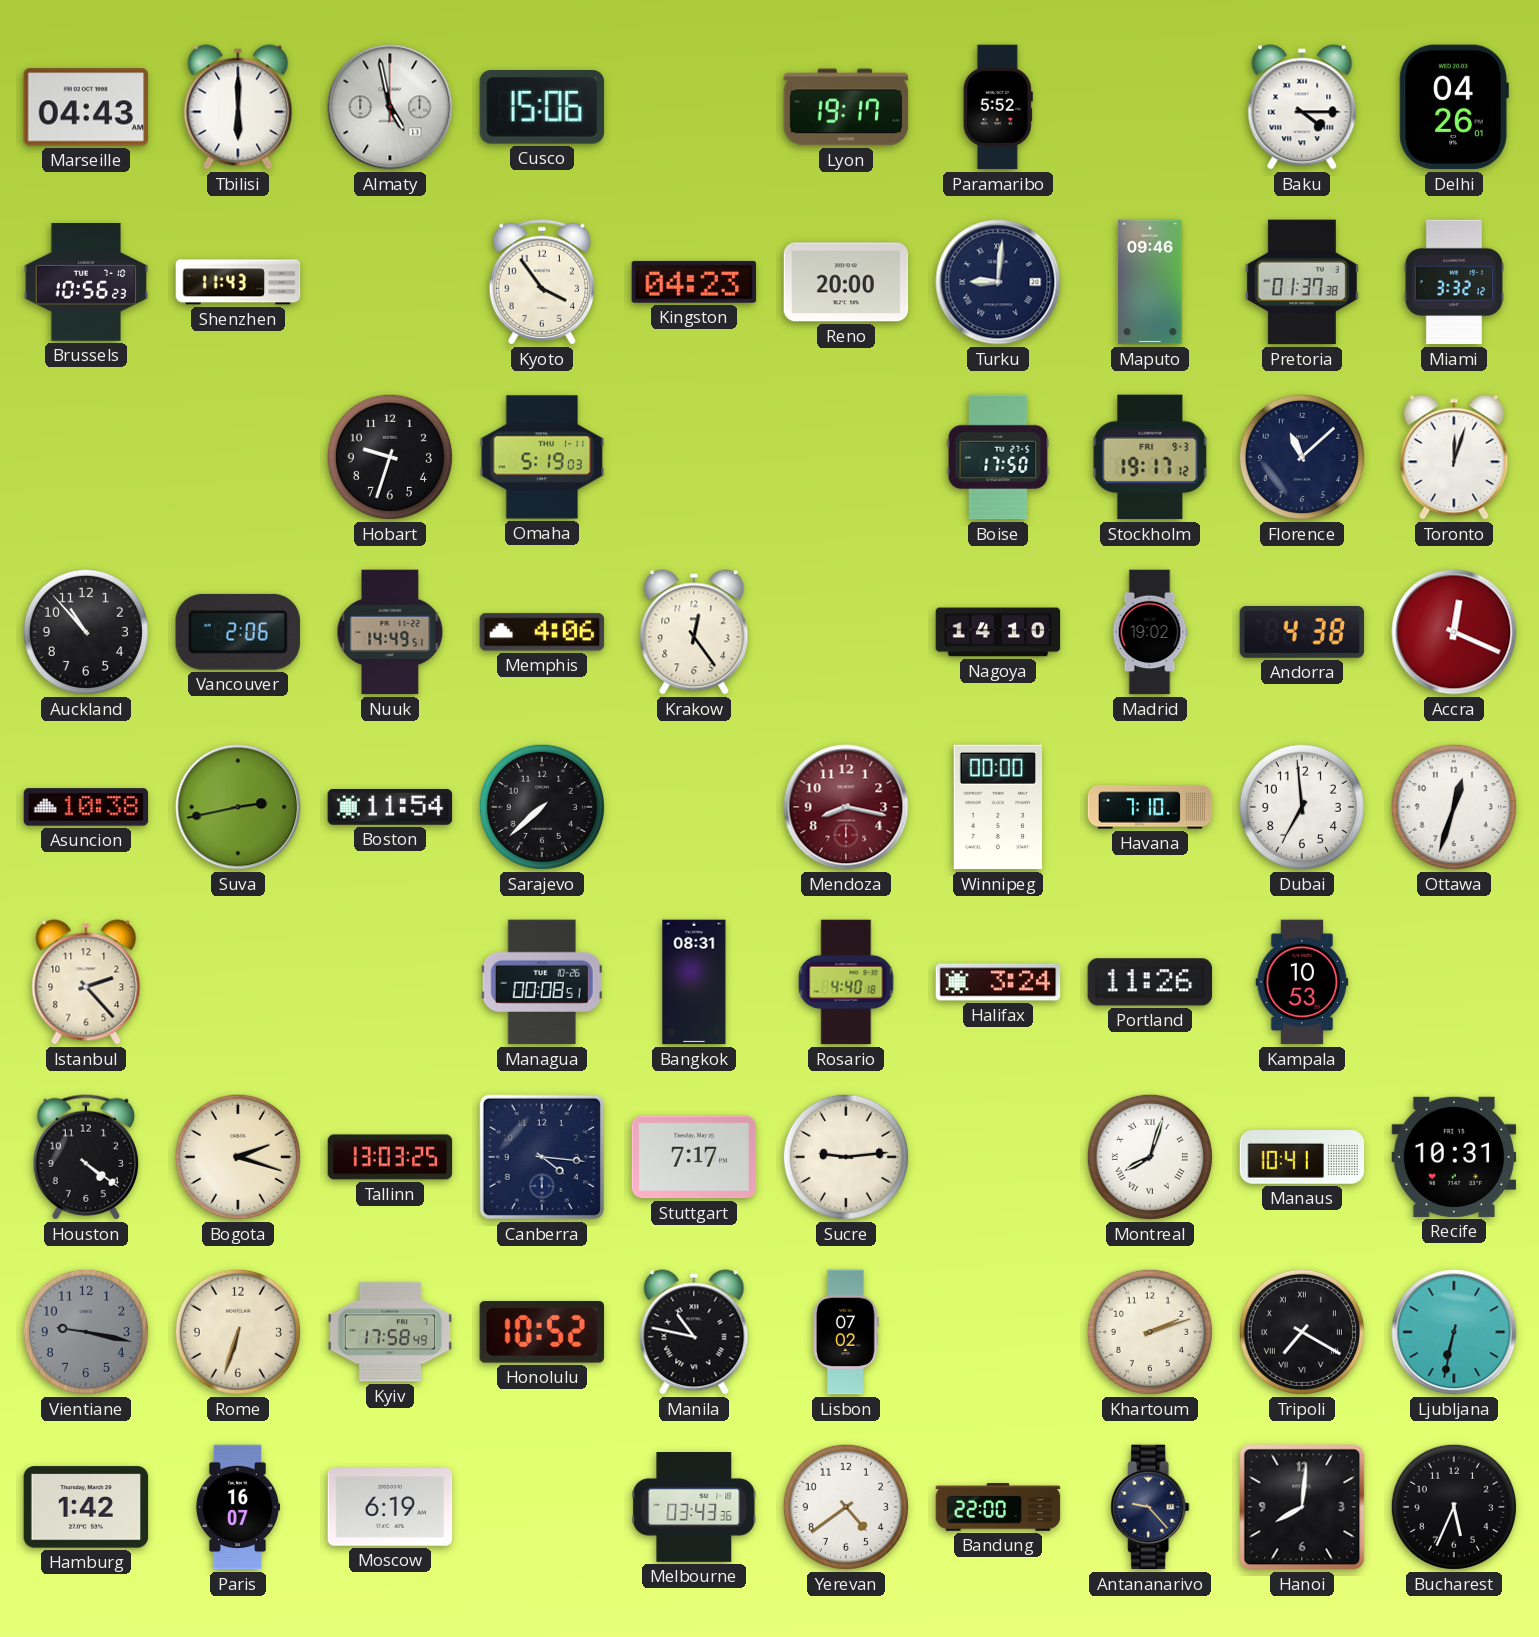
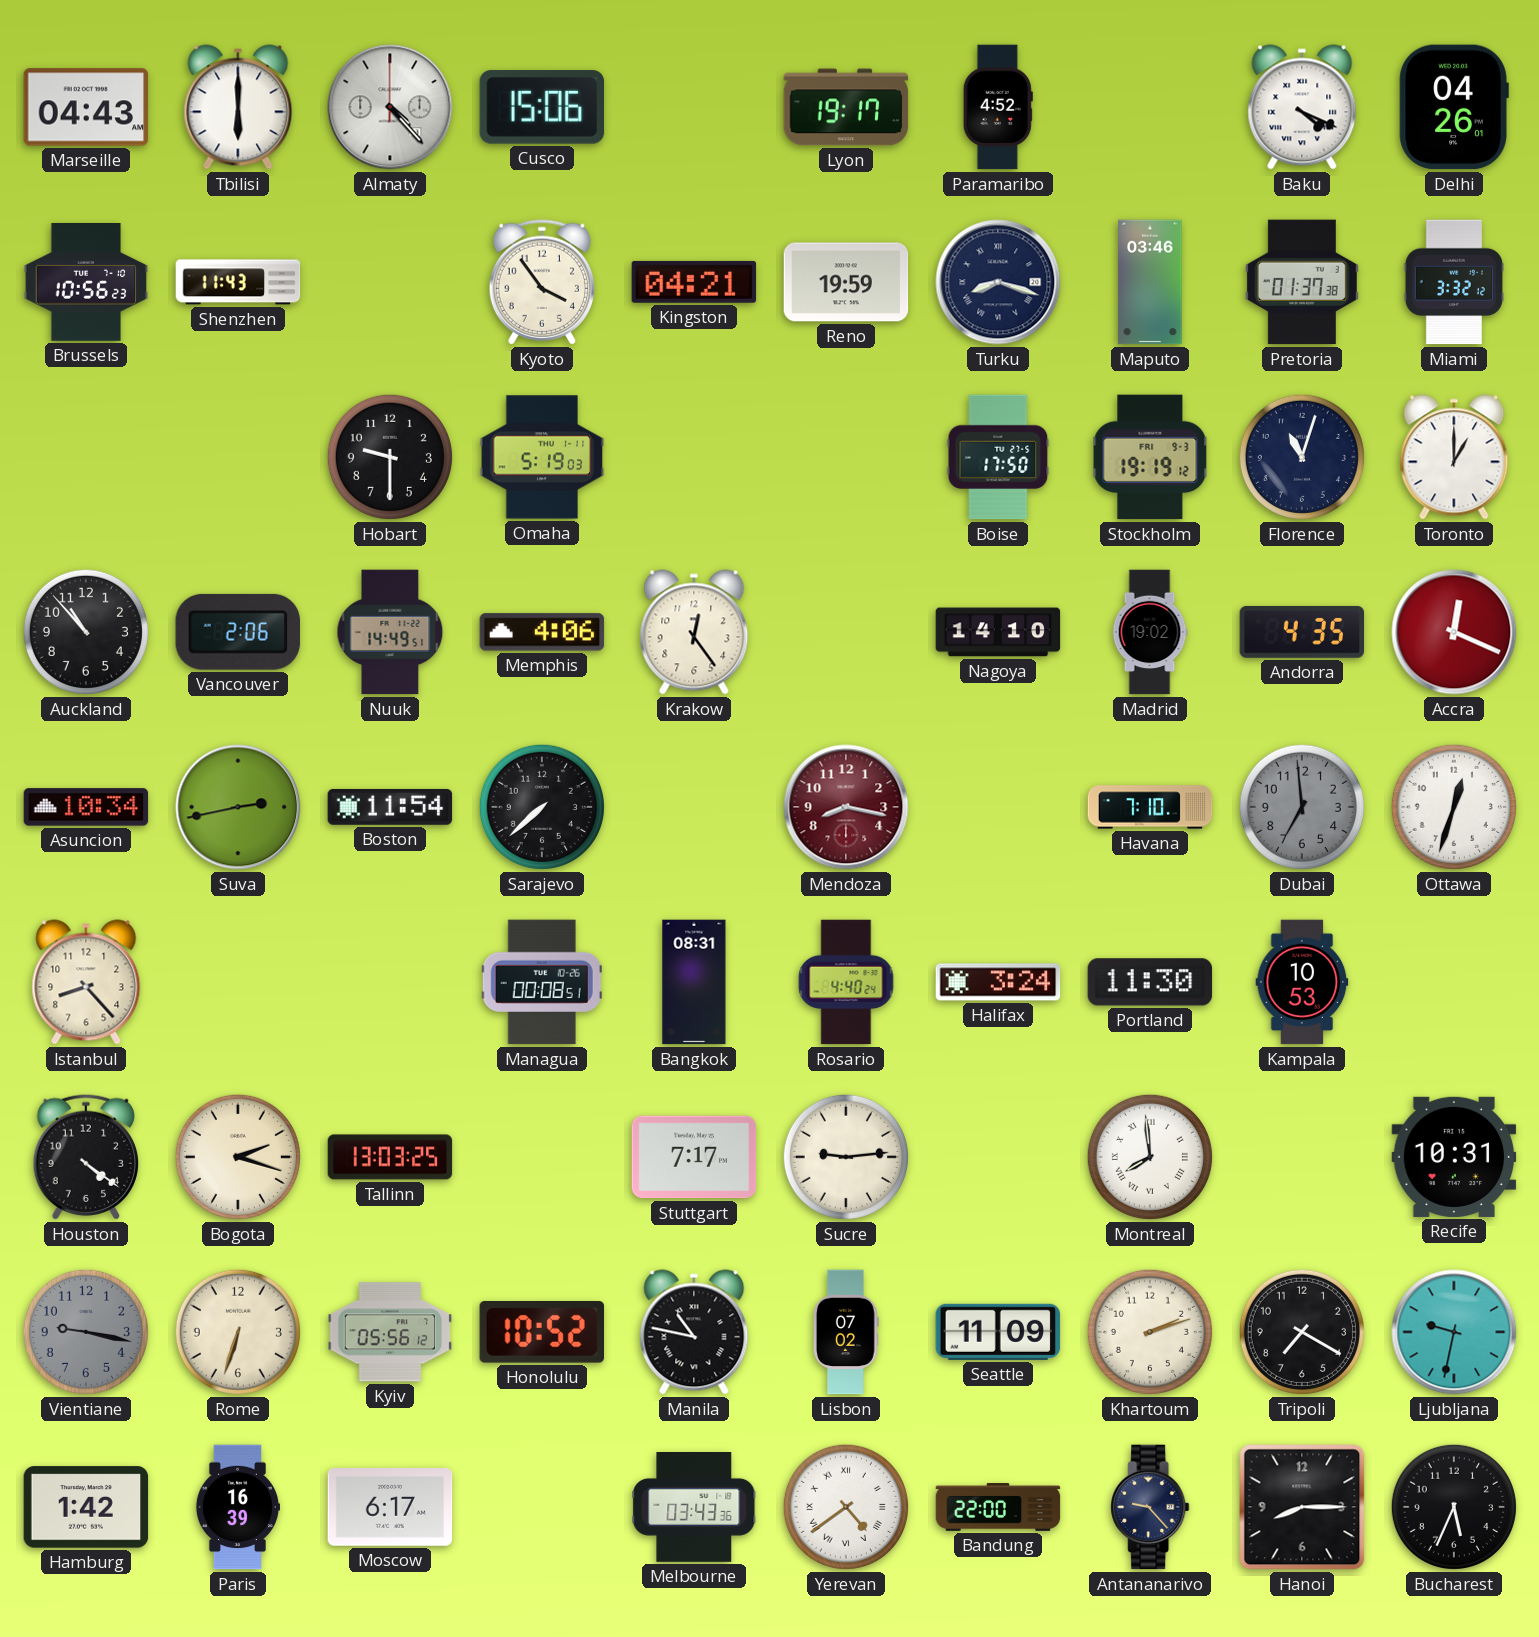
Almaty: 4:58 -> 4:23
Paramaribo: 5:52 -> 4:52
Baku: 4:15 -> 4:19
Kingston: 04:23 -> 04:21
Reno: 20:00 -> 19:59
Turku: 9:01 -> 8:18
Maputo: 09:46 -> 03:46
Hobart: 9:33 -> 9:30
Stockholm: 19:17 -> 19:19
Florence: 11:08 -> 11:03
Toronto: 12:03 -> 1:00
Andorra: 4:38 -> 4:35
Asuncion: 10:38 -> 10:34
Winnipeg: 00:00 -> none
Dubai dial: white -> grey
Istanbul: 2:23 -> 8:23
Rosario: 4:40:18 -> 4:40:24
Portland: 11:26 -> 11:30
Canberra: 4:16 -> none
Montreal: 8:03 -> 7:59
Manaus: 10:41 -> none
Kyiv: 17:58 -> 05:56
Seattle: none -> 11:09
Tripoli numerals: Roman -> Arabic
Ljubljana: 6:32 -> 9:32
Paris: 16:07 -> 16:39
Moscow: 6:19 -> 6:17
Yerevan numerals: Arabic -> Roman
Hanoi: 8:01 -> 8:15
